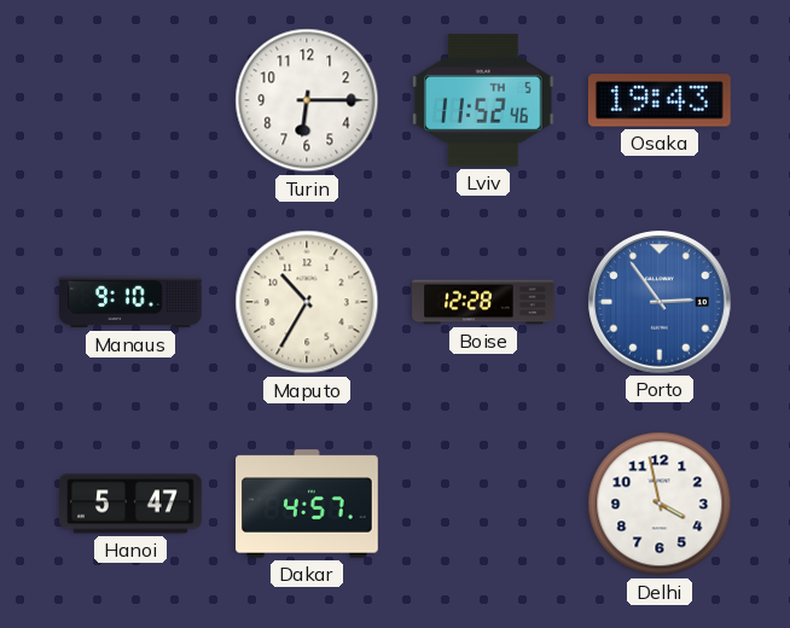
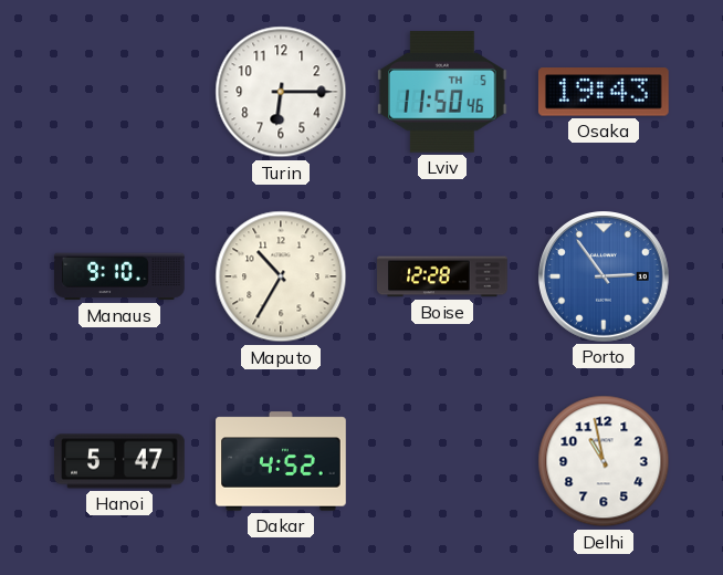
Lviv: 11:52 -> 11:50
Dakar: 4:57 -> 4:52
Delhi: 3:58 -> 10:58
